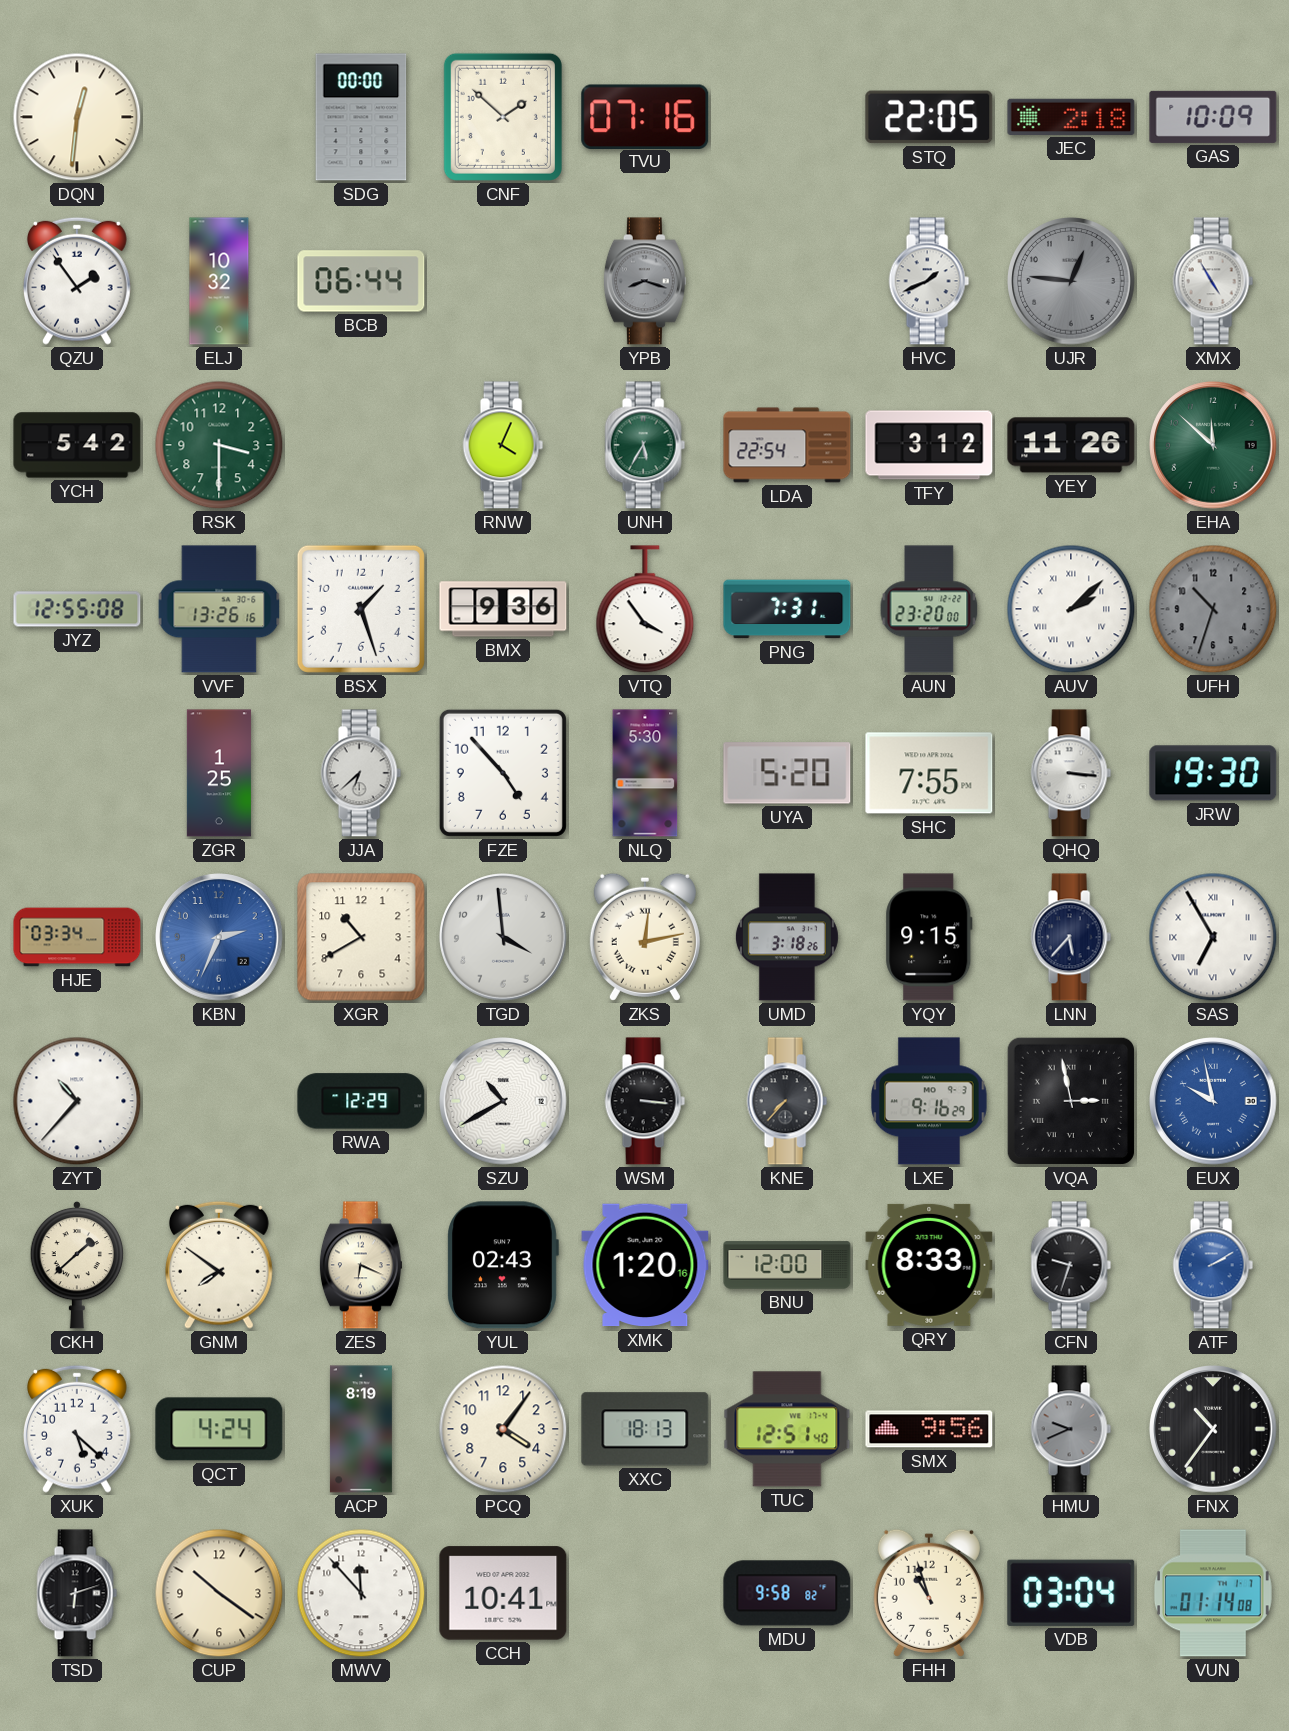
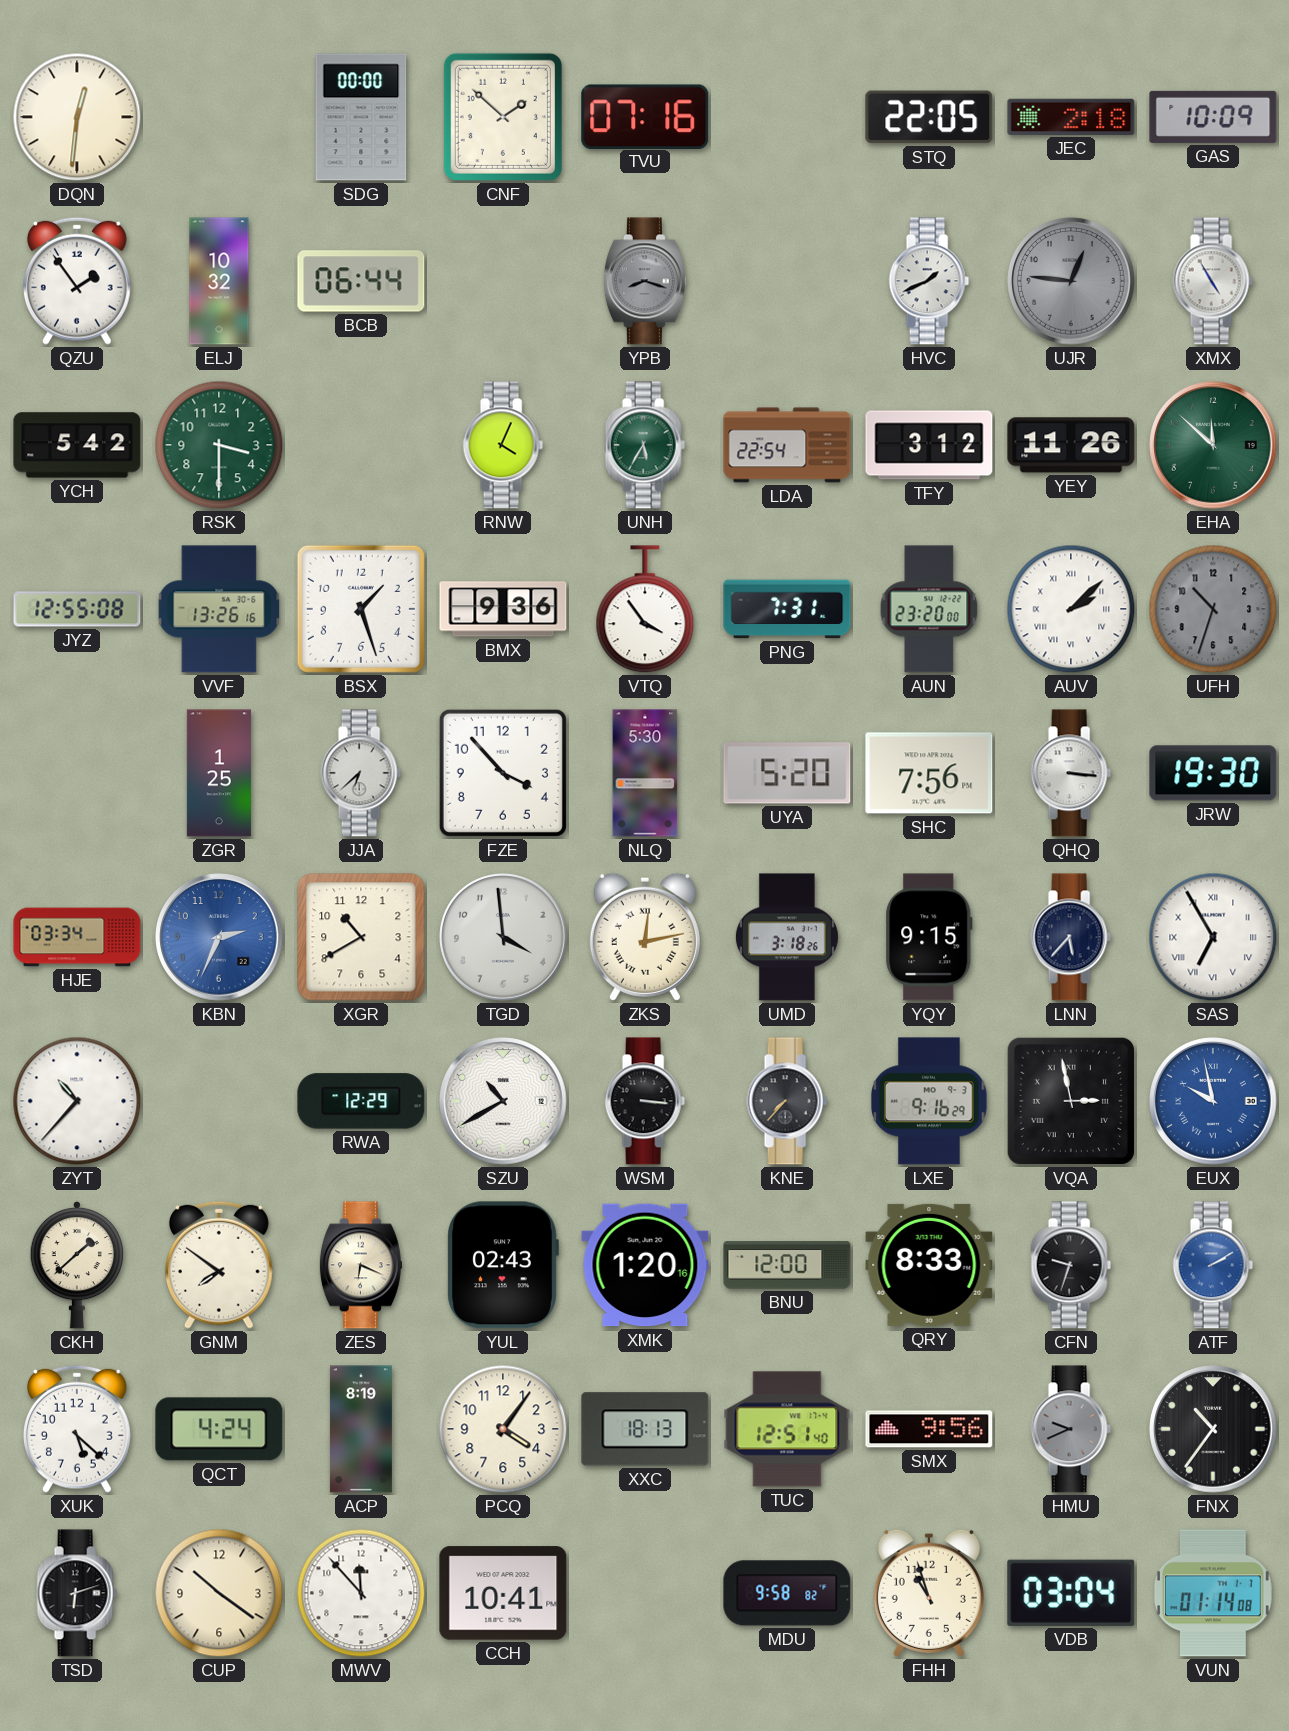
FZE: 4:53 -> 3:53
SHC: 7:55 -> 7:56
